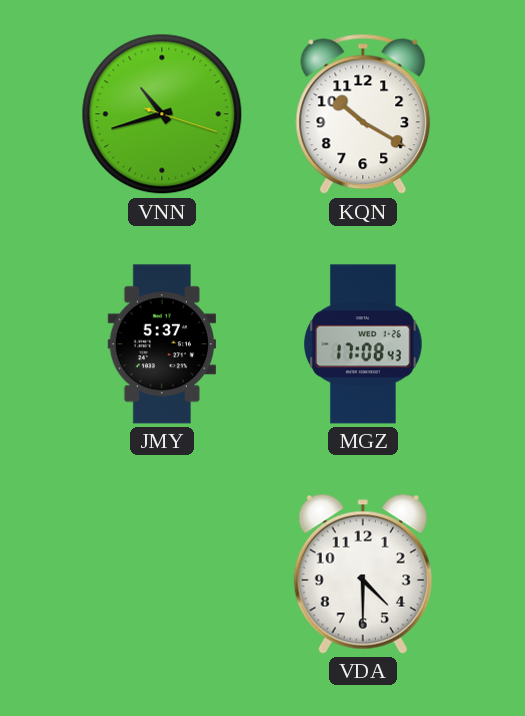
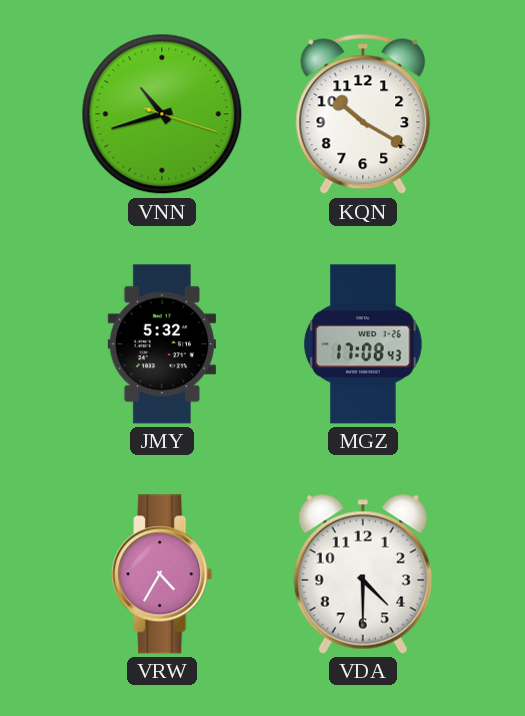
JMY: 5:37 -> 5:32
VRW: none -> 4:35
